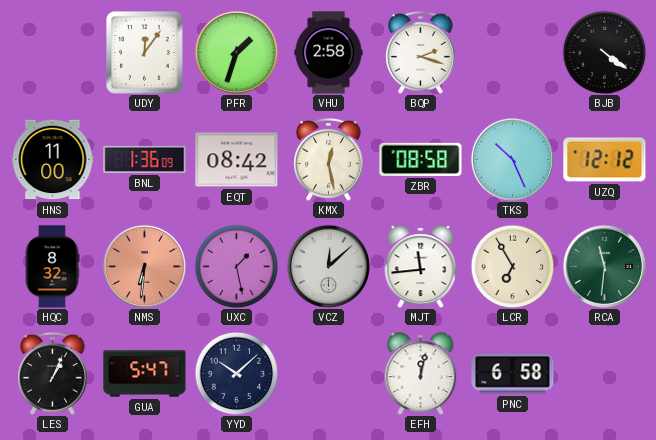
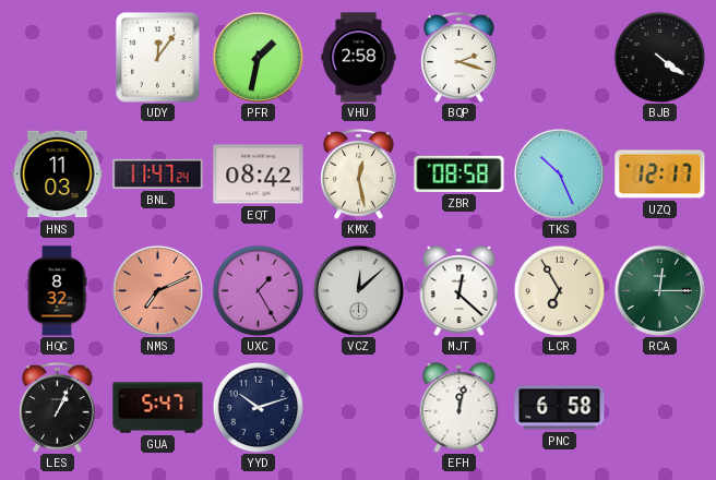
PFR: 1:33 -> 1:32
HNS: 11:00 -> 11:03
BNL: 1:36 -> 11:47
UZQ: 12:12 -> 12:17
NMS: 6:31 -> 7:11
UXC: 1:28 -> 1:25
MJT: 11:44 -> 12:22
RCA: 11:31 -> 12:15
YYD: 10:08 -> 10:12
